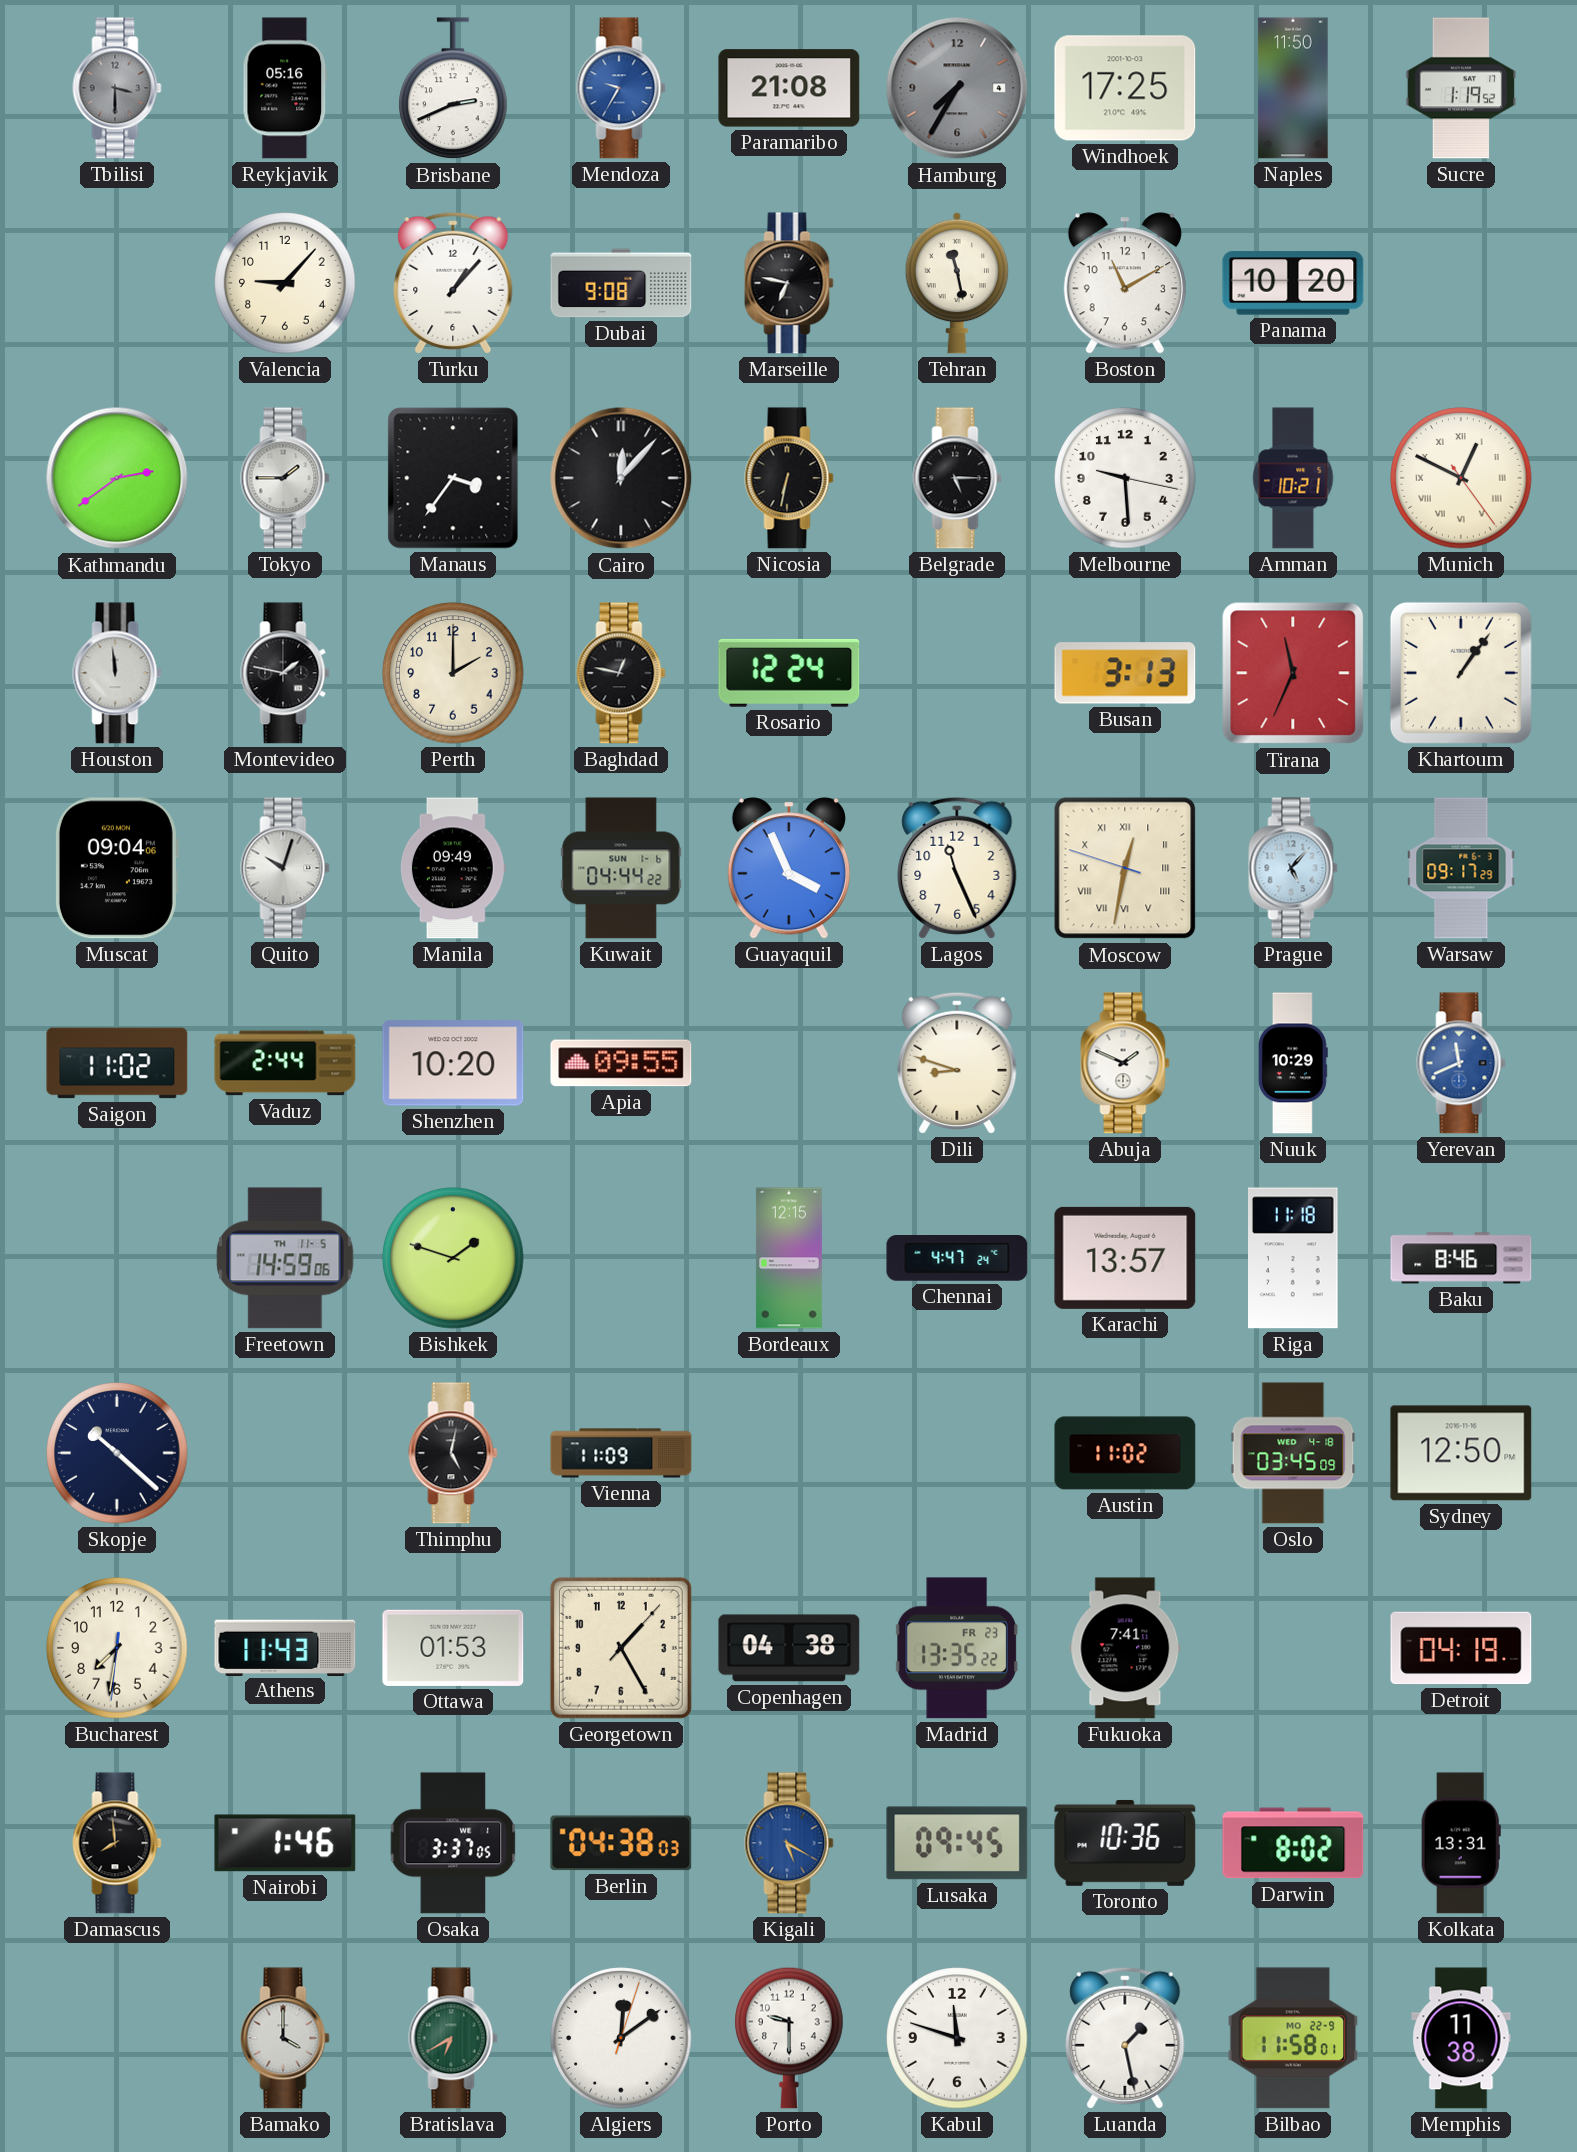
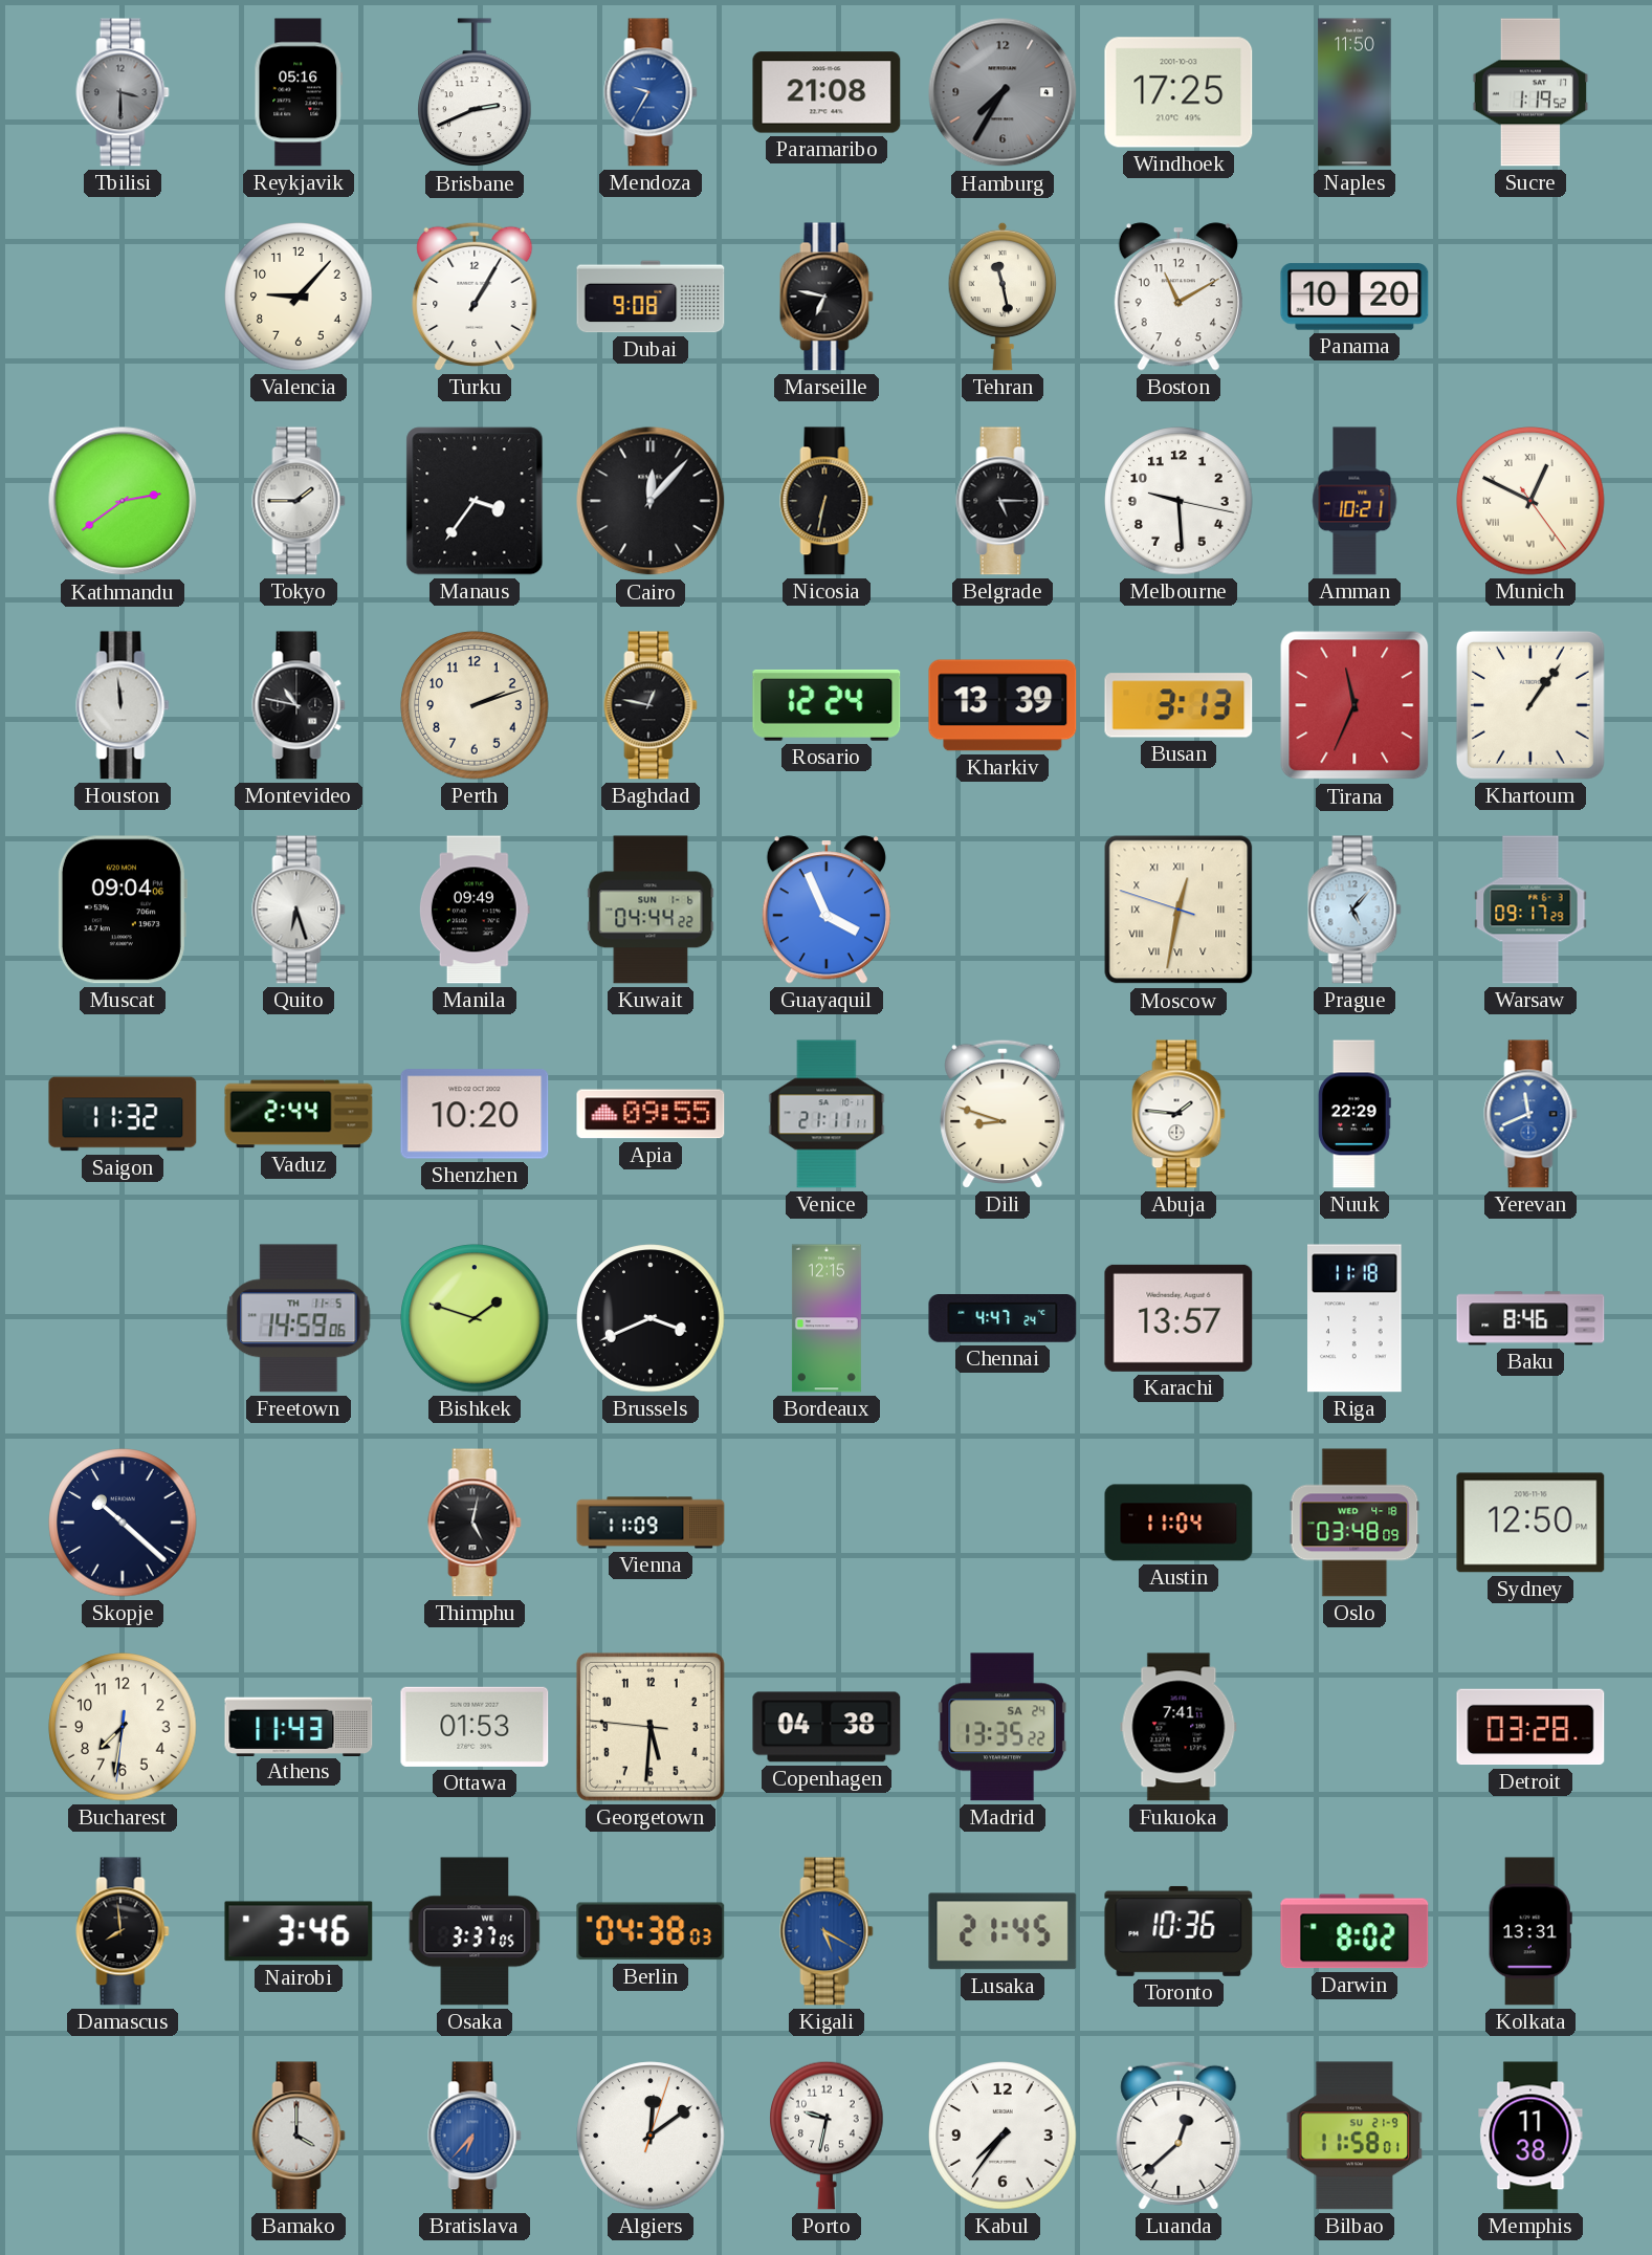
Turku: 1:07 -> 1:05
Montevideo: 1:47 -> 10:47
Perth: 2:00 -> 2:12
Kharkiv: none -> 13:39
Quito: 10:03 -> 6:27
Lagos: 11:26 -> none
Saigon: 11:02 -> 11:32
Venice: none -> 21:11
Abuja: 1:49 -> 1:46
Nuuk: 10:29 -> 22:29
Brussels: none -> 3:41
Austin: 11:02 -> 11:04
Oslo: 03:45 -> 03:48
Georgetown: 1:25 -> 5:30
Madrid date: FR 23 -> SA 24
Detroit: 04:19 -> 03:28
Nairobi: 1:46 -> 3:46
Lusaka: 09:45 -> 21:45
Bratislava: 6:40 -> 6:37
Bratislava dial: green -> blue
Porto: 9:30 -> 9:32
Kabul: 11:48 -> 7:36
Luanda: 1:28 -> 12:38
Bilbao date: MO 22-9 -> SU 21-9
